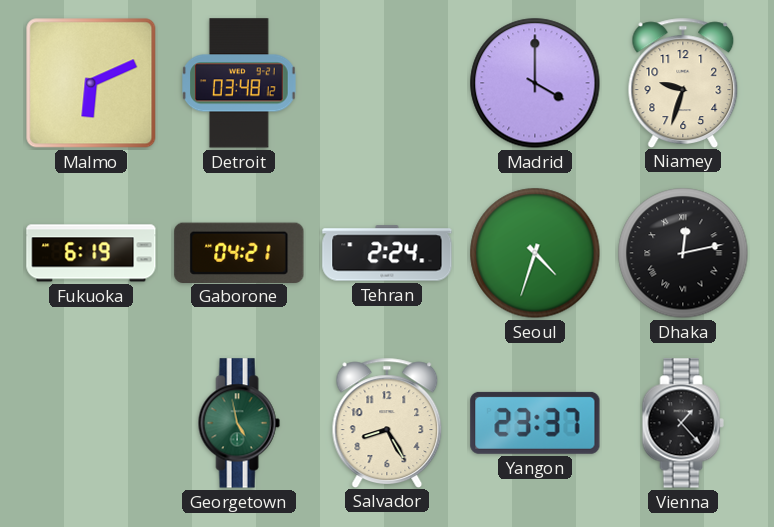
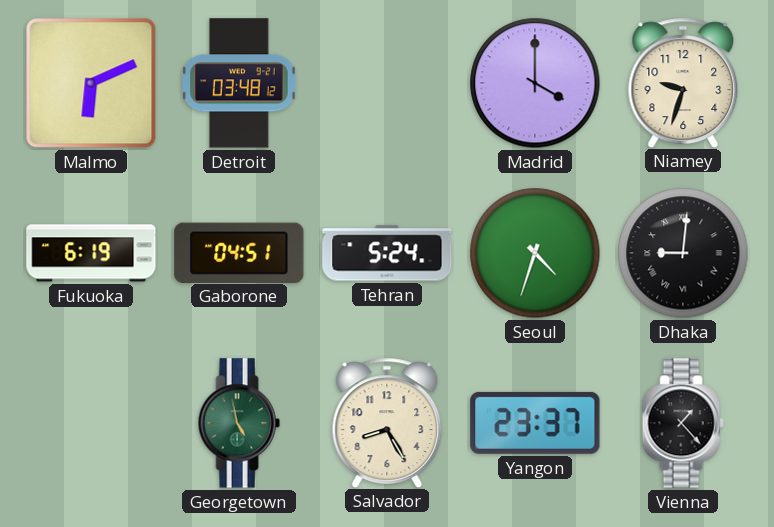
Gaborone: 04:21 -> 04:51
Tehran: 2:24 -> 5:24
Dhaka: 12:13 -> 9:01
